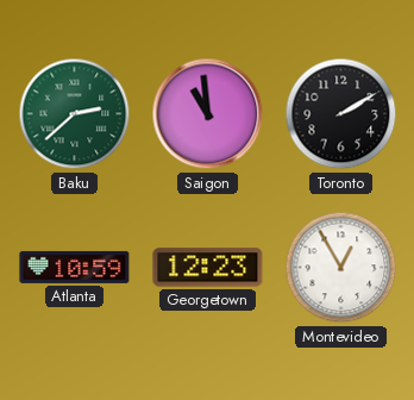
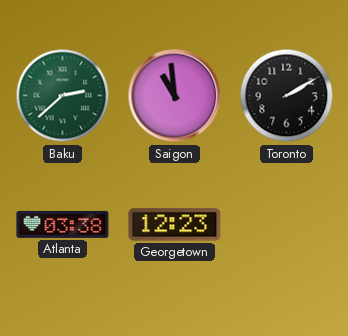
Atlanta: 10:59 -> 03:38
Montevideo: 12:55 -> none
